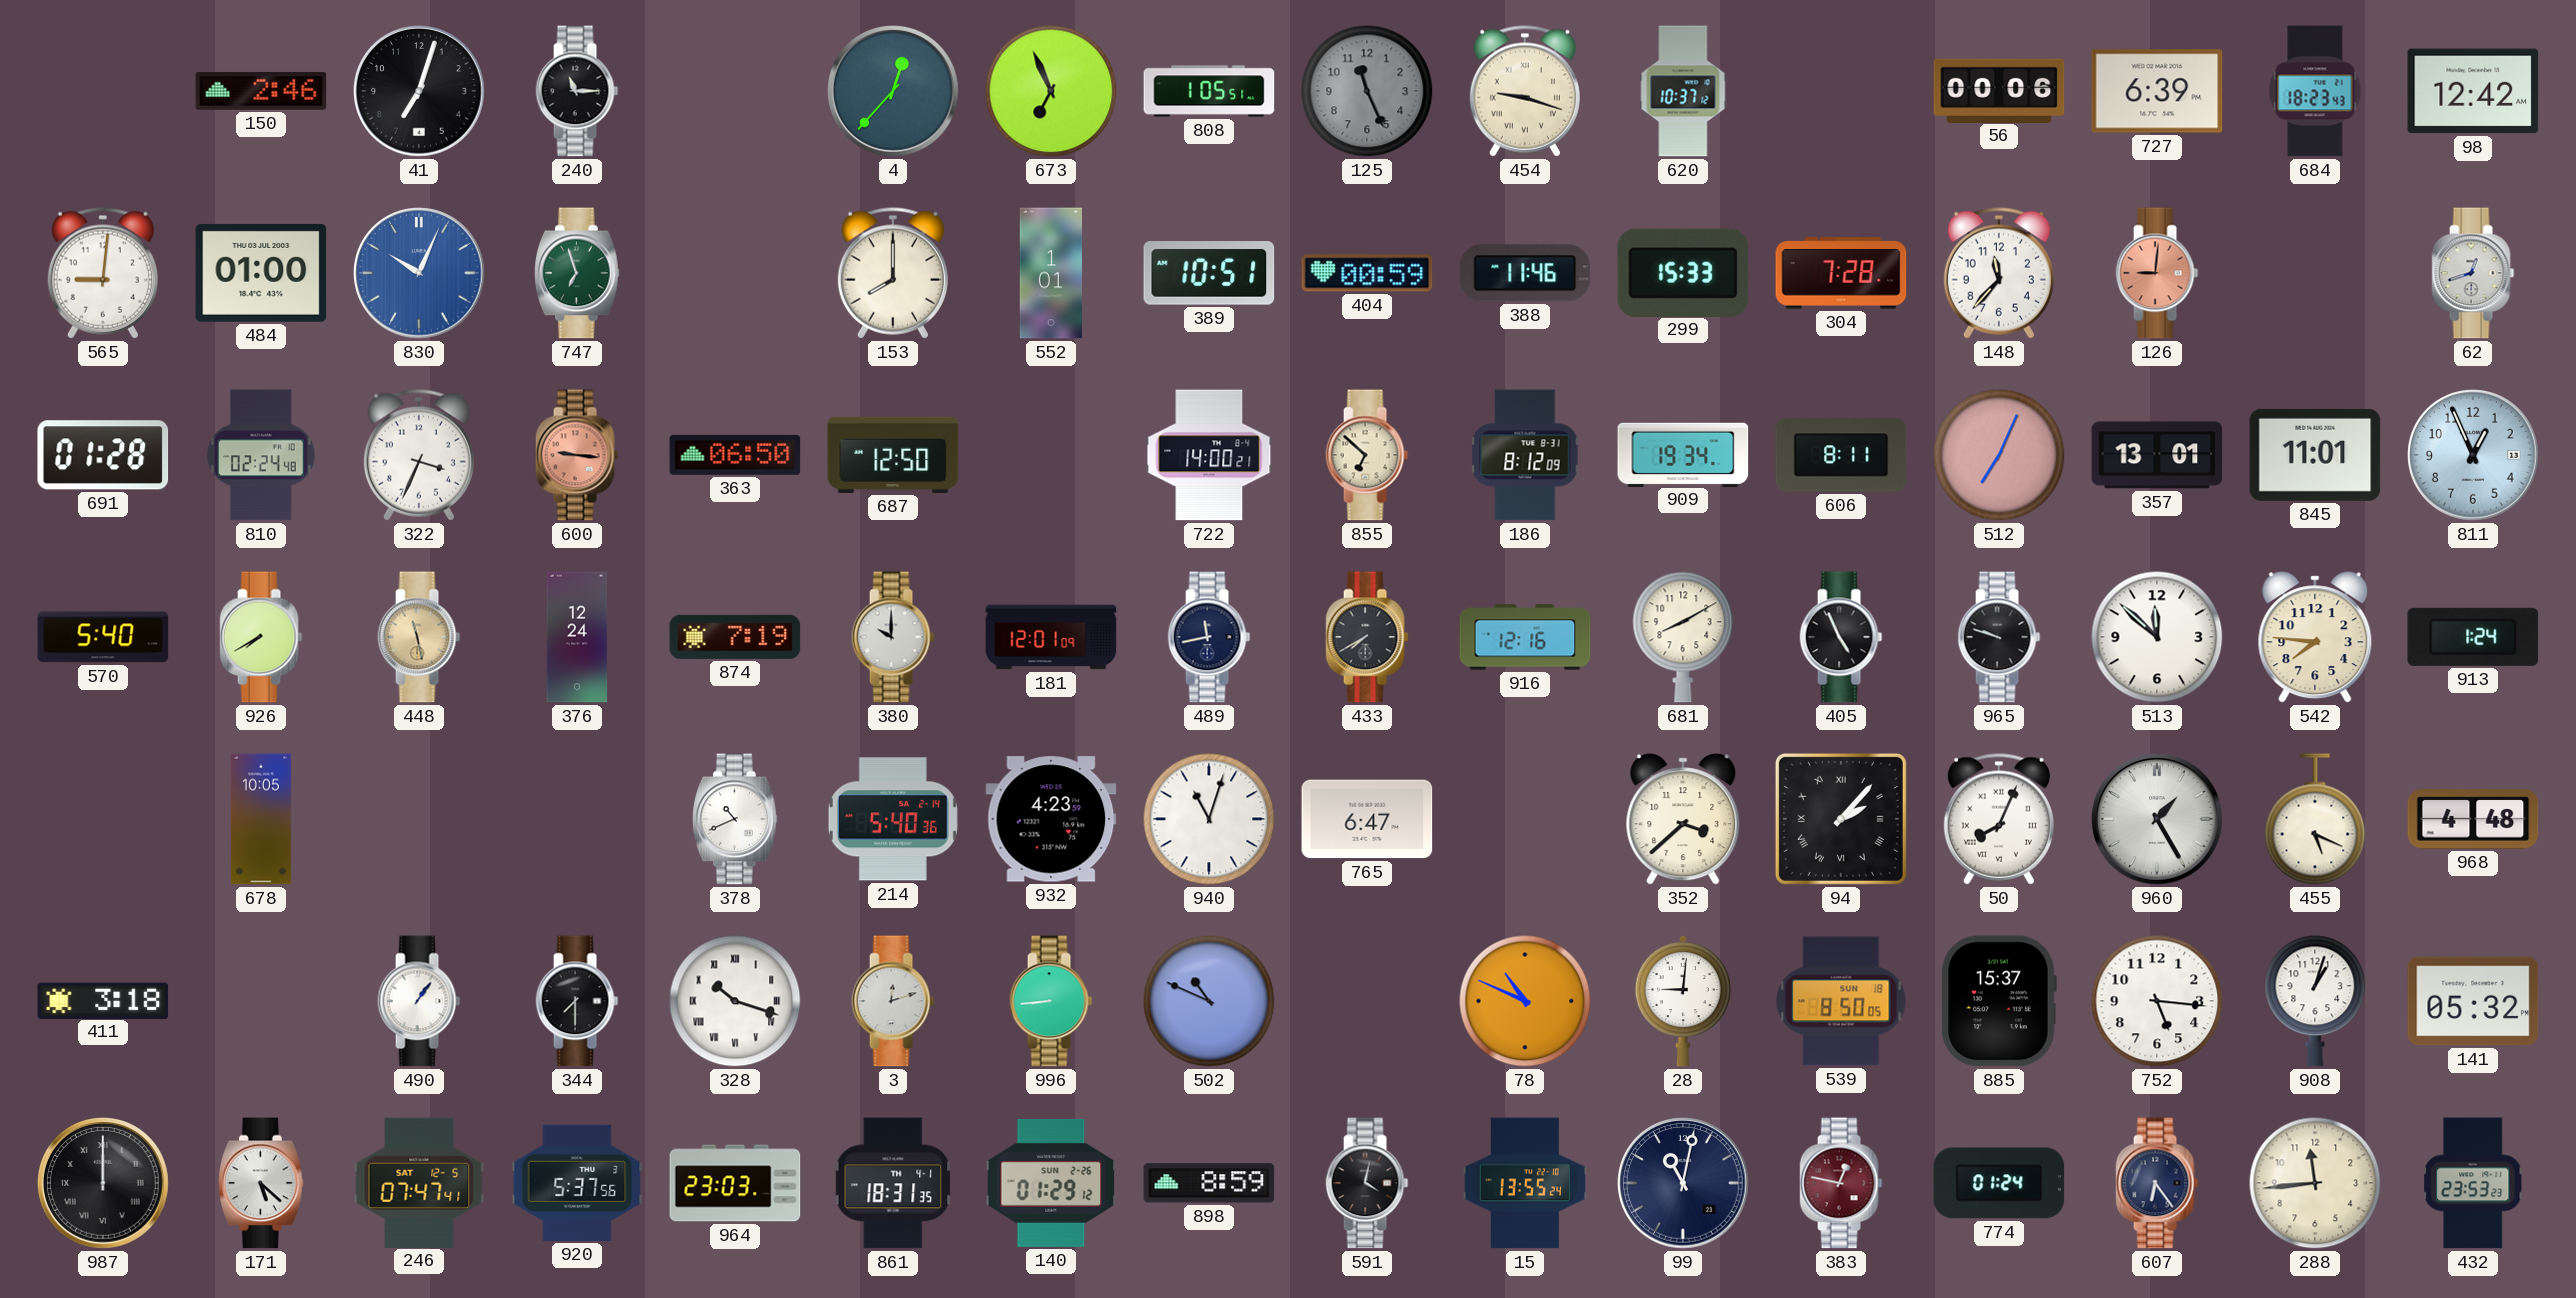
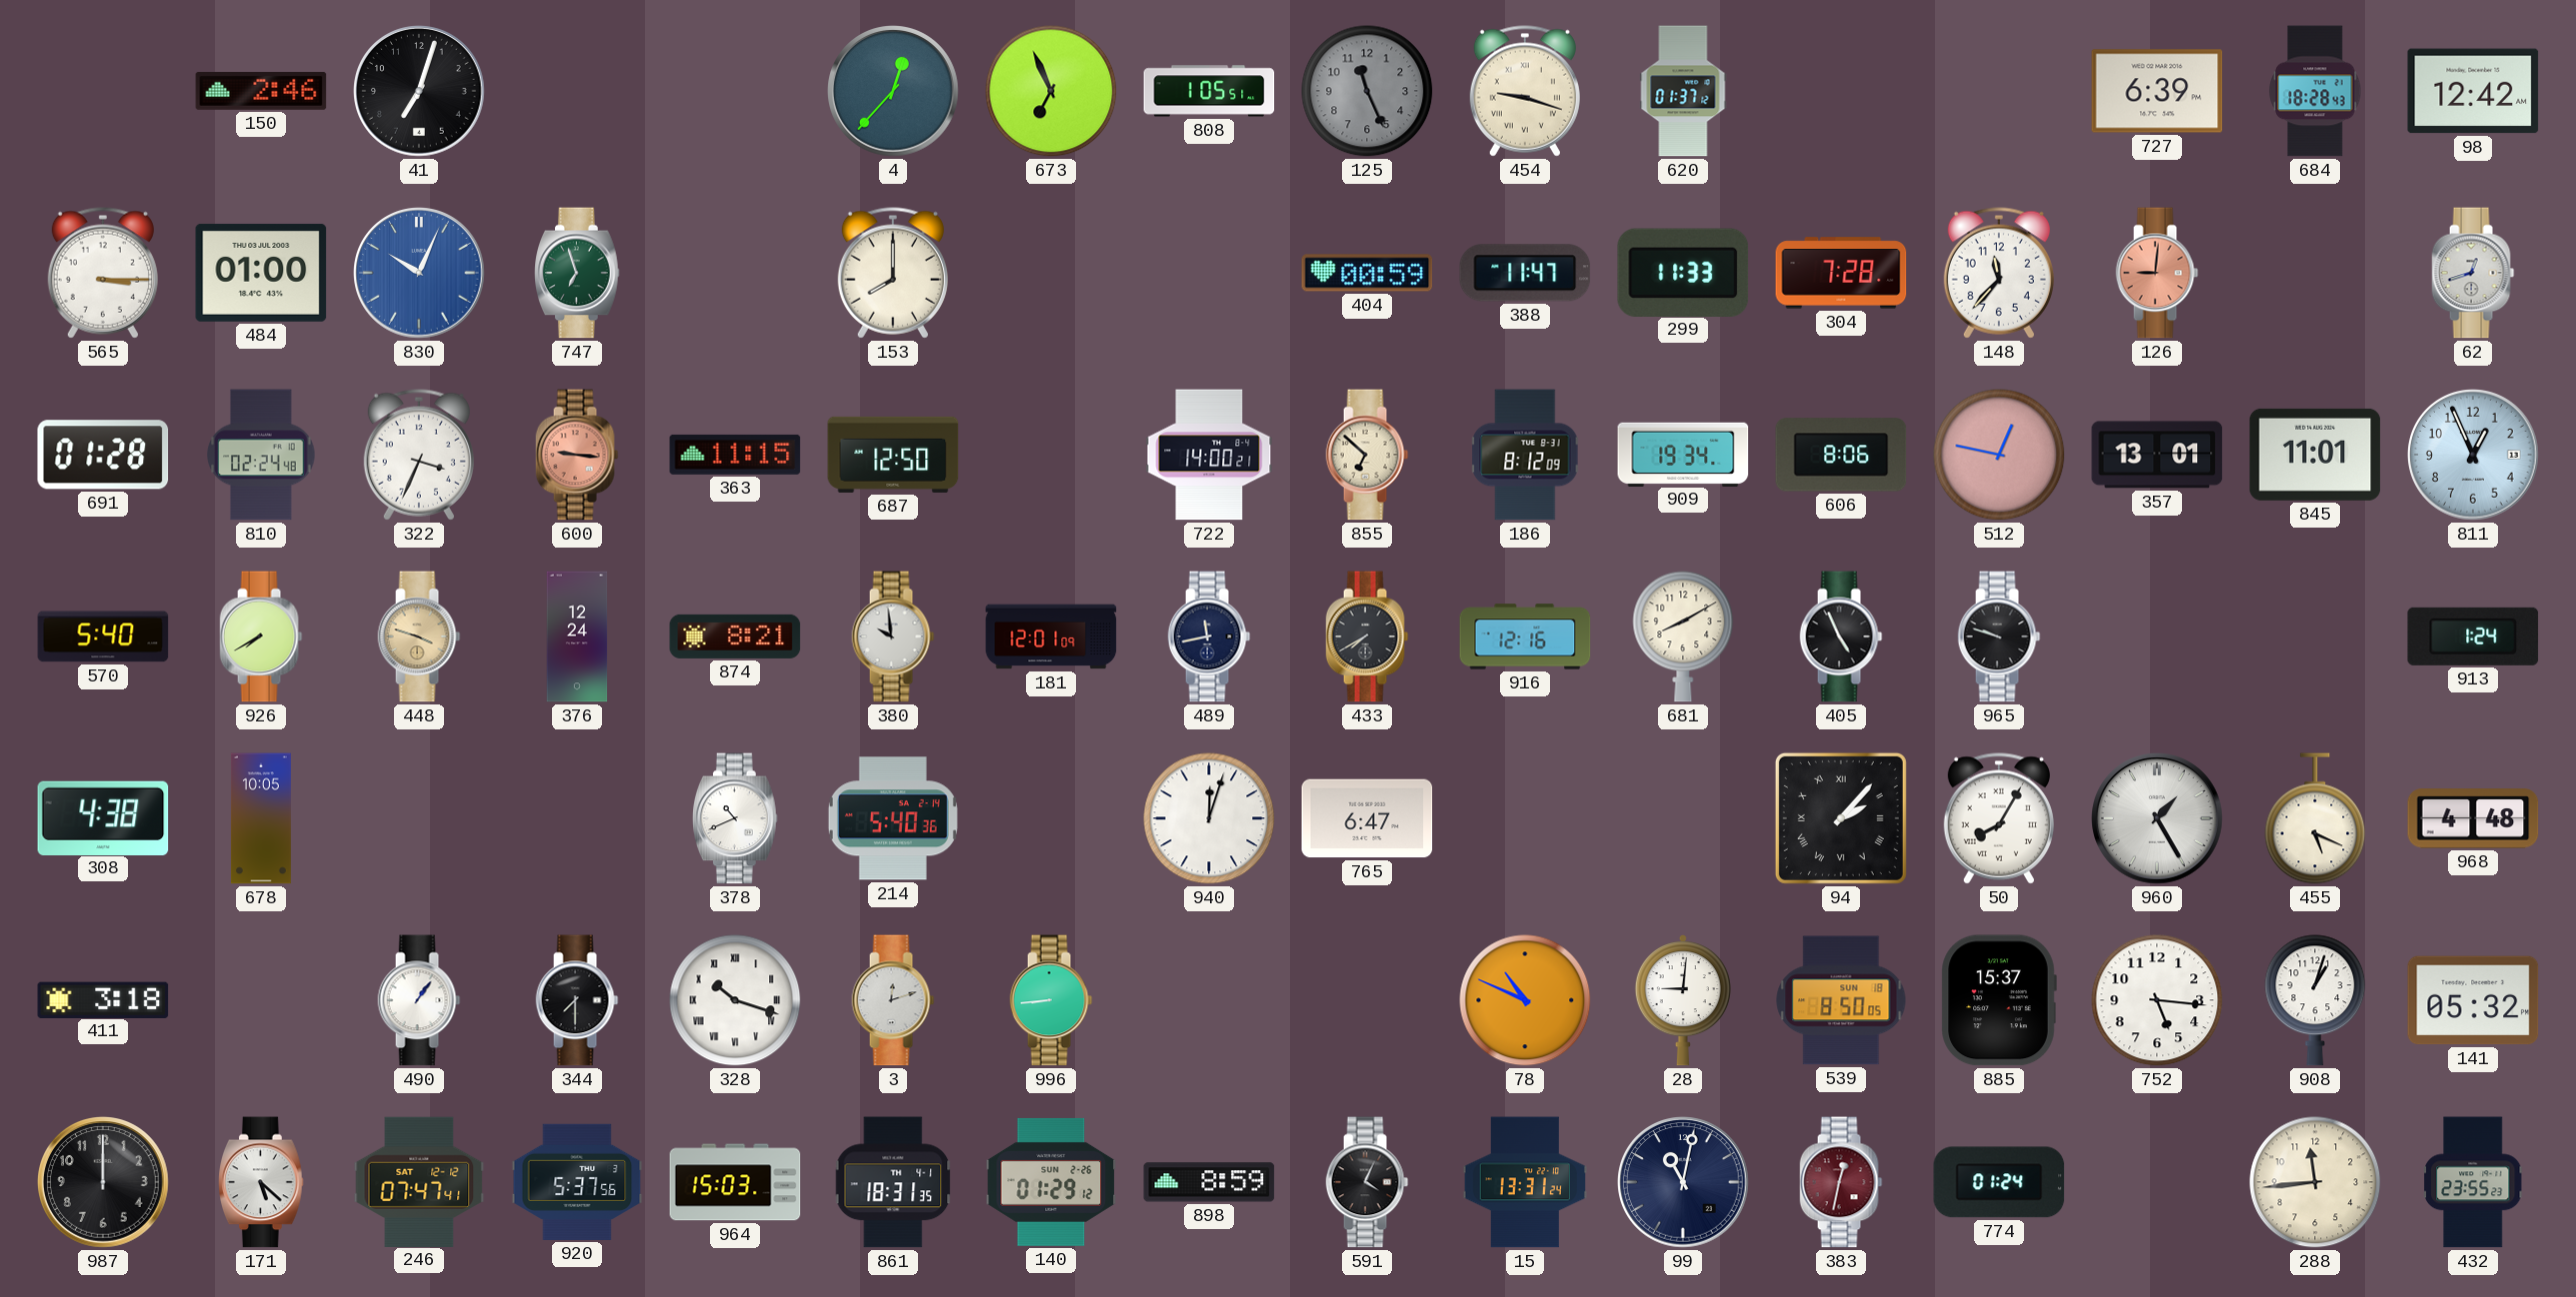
240: 11:15 -> none
620: 10:37 -> 01:37
56: 00:06 -> none
684: 18:23 -> 18:28
565: 9:01 -> 3:15
552: 1:01 -> none
389: 10:51 -> none
388: 11:46 -> 11:47
299: 15:33 -> 11:33
363: 06:50 -> 11:15
606: 8:11 -> 8:06
512: 7:04 -> 12:47
448: 11:28 -> 3:48
874: 7:19 -> 8:21
380: 10:00 -> 9:59
513: 11:52 -> none
542: 7:46 -> none
308: none -> 4:38
932: 4:23 -> none
940: 11:03 -> 12:03
352: 3:38 -> none
50: 8:04 -> 8:05
502: 10:49 -> none
987 numerals: Roman -> Arabic
246 date: SAT 12-5 -> SAT 12-12
964: 23:03 -> 15:03
591: 4:02 -> 4:04
15: 13:55 -> 13:31
383: 12:47 -> 12:32
607: 6:24 -> none
432: 23:53 -> 23:55
